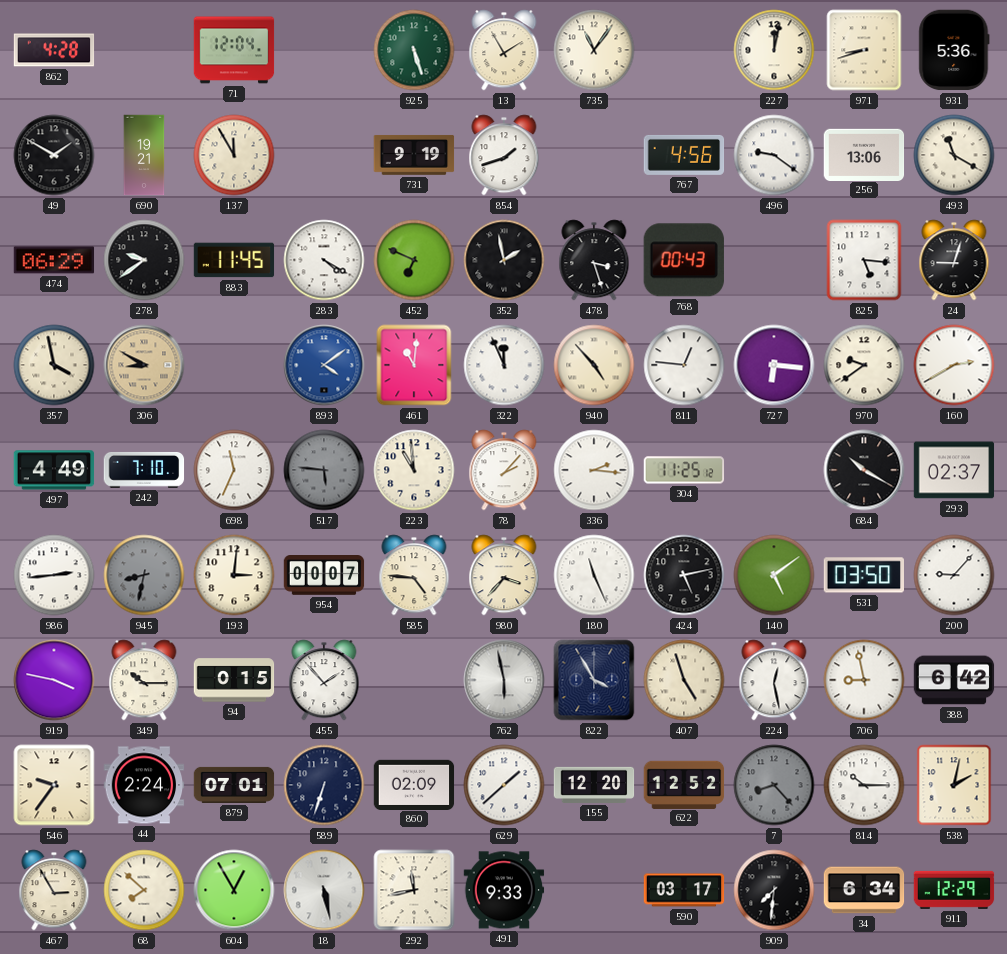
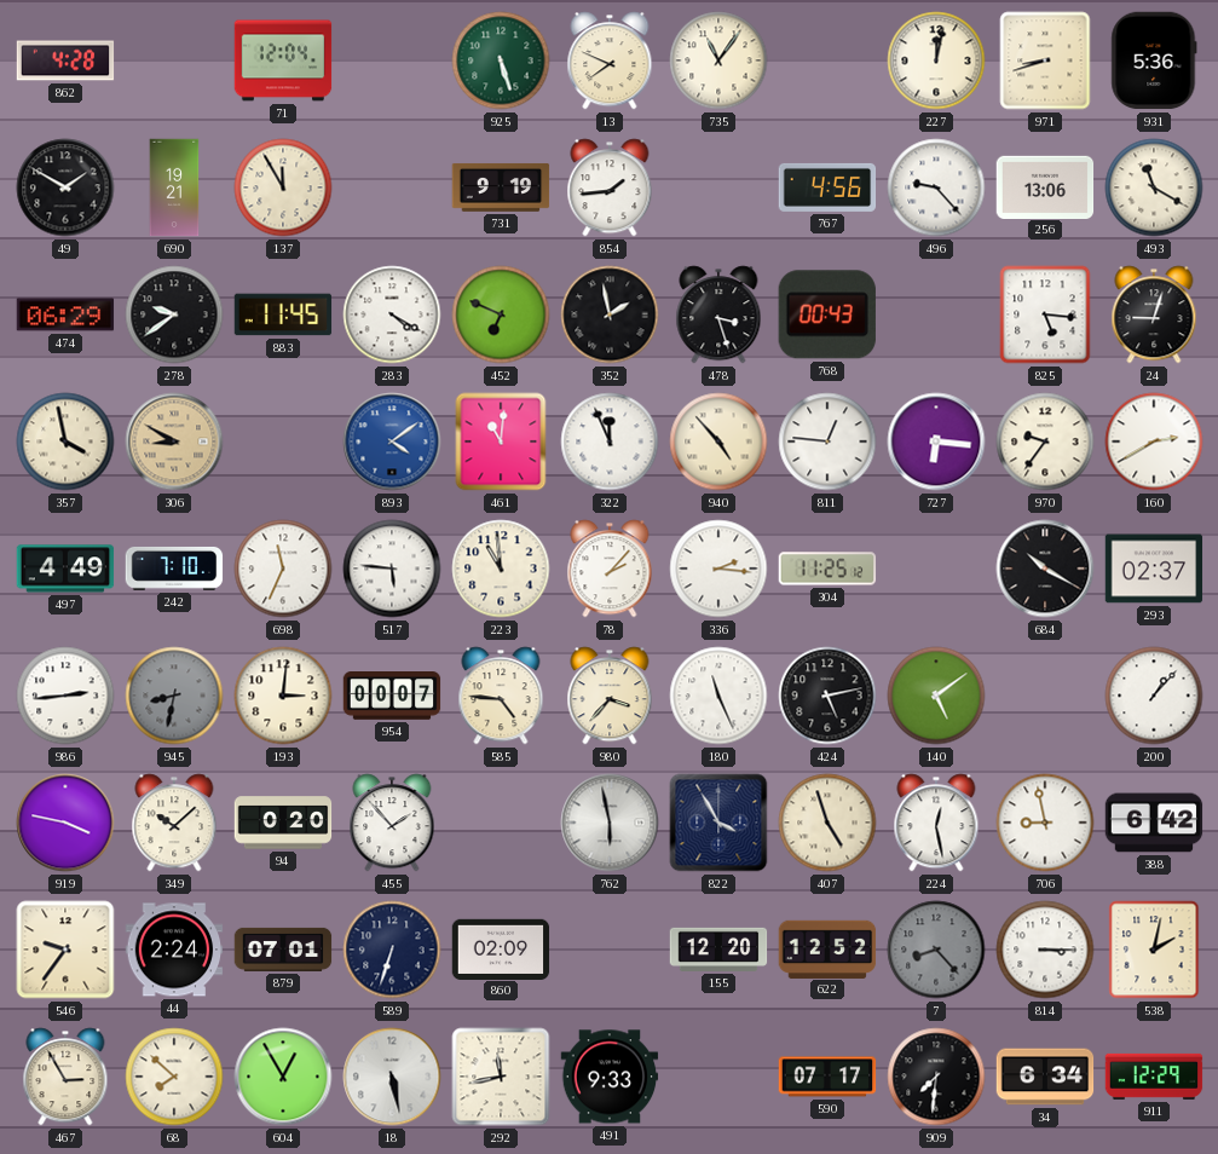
13: 1:55 -> 7:49
854: 1:42 -> 1:44
496: 9:21 -> 9:23
970: 9:39 -> 9:36
517 dial: grey -> white
531: 03:50 -> none
200: 9:07 -> 1:07
349: 10:15 -> 10:08
94: 0:15 -> 0:20
629: 1:38 -> none
814: 10:15 -> 3:15
590: 03:17 -> 07:17
